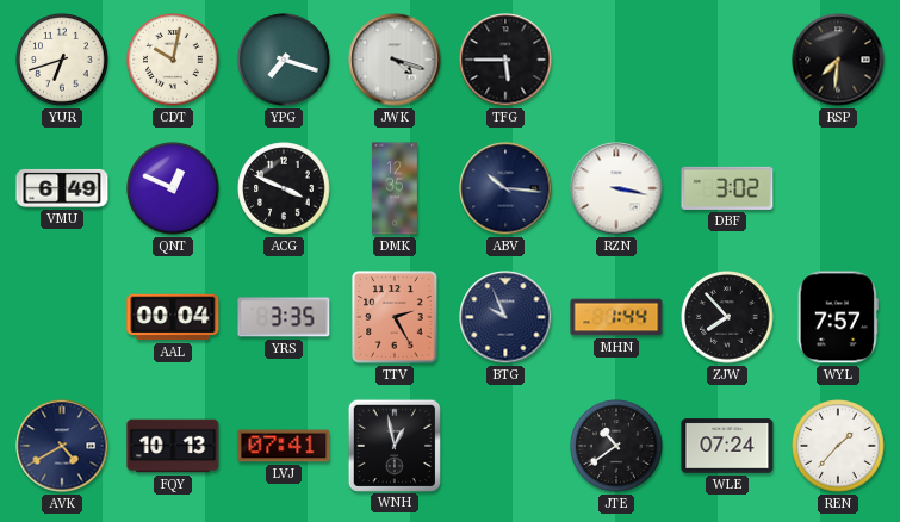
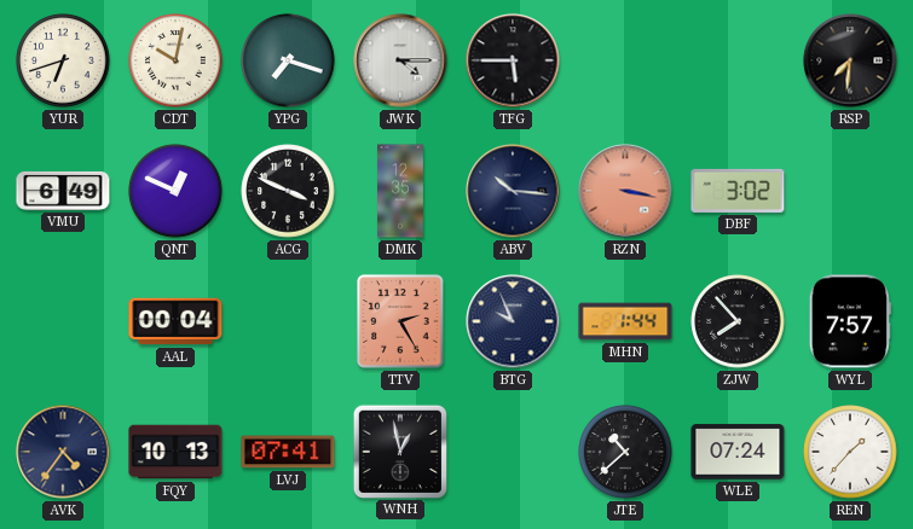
JWK: 4:18 -> 4:15
RZN dial: white -> salmon
YRS: 3:35 -> none
AVK: 4:40 -> 4:36
JTE: 10:39 -> 10:38
